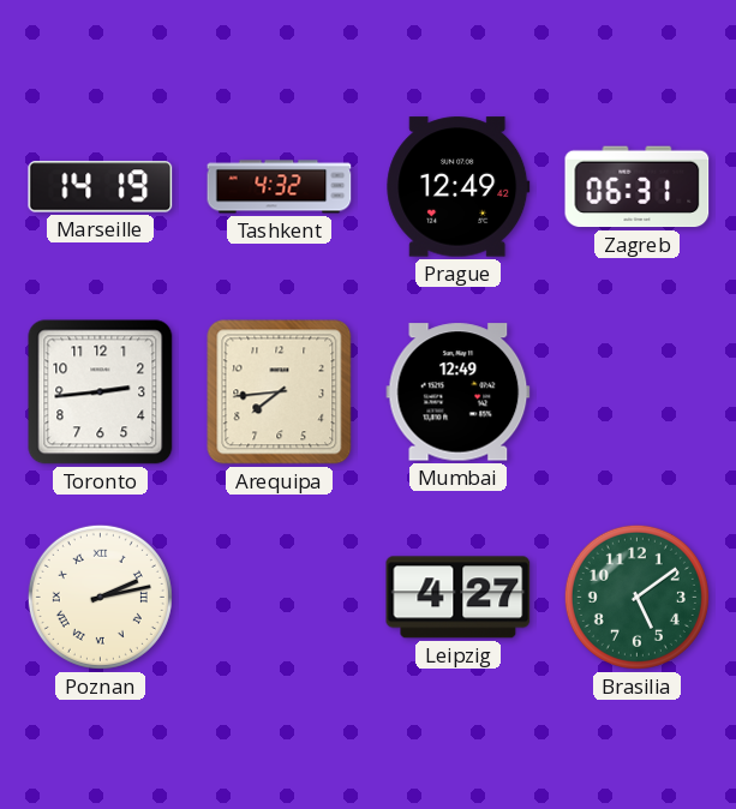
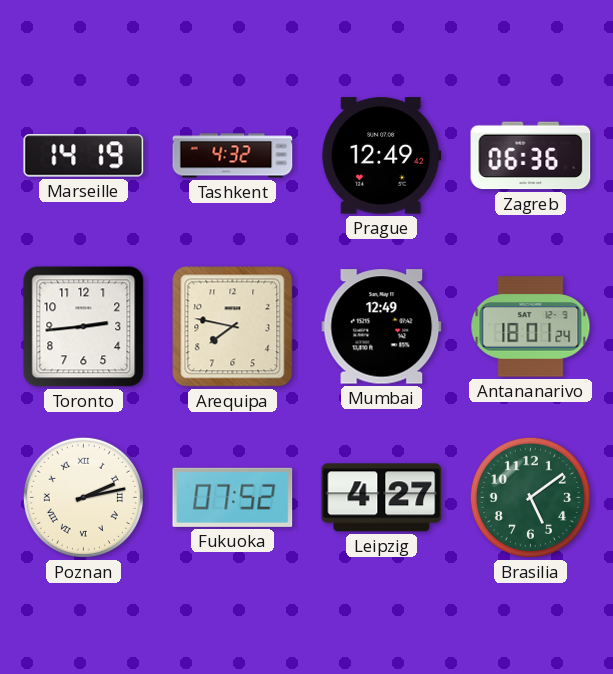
Zagreb: 06:31 -> 06:36
Arequipa: 7:44 -> 7:47
Antananarivo: none -> 18:01
Fukuoka: none -> 07:52
